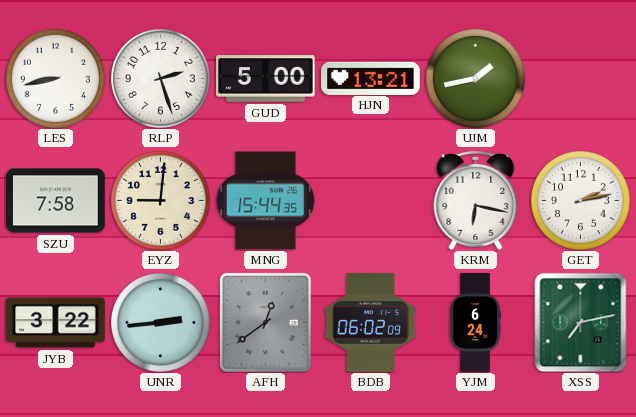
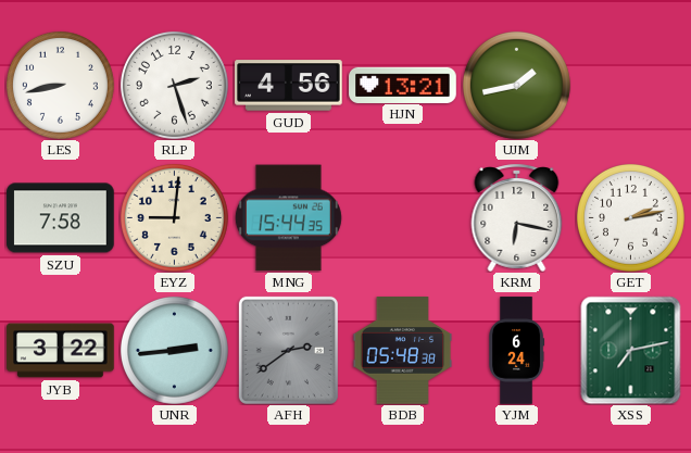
GUD: 5:00 -> 4:56
AFH: 12:39 -> 2:39
BDB: 06:02 -> 05:48
